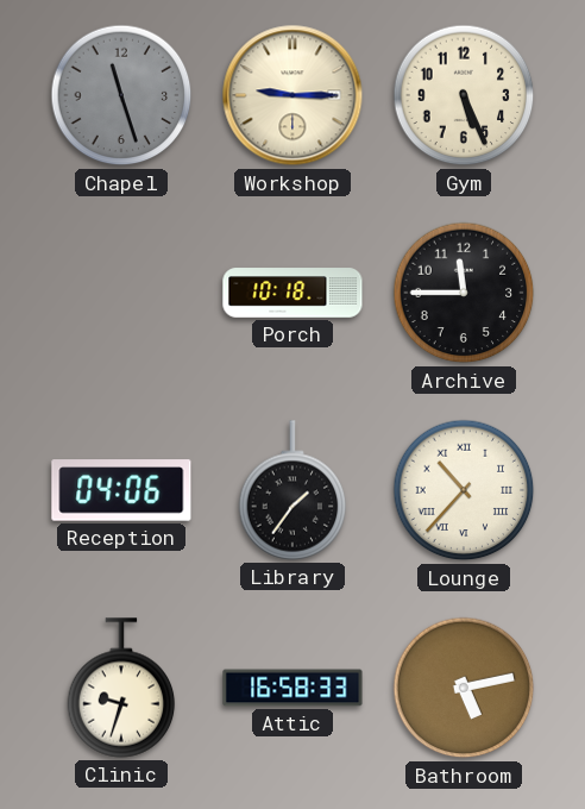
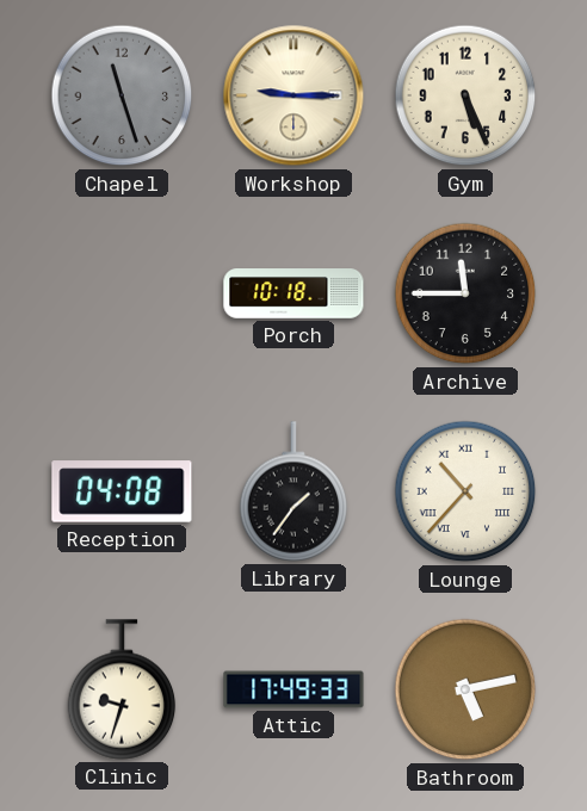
Reception: 04:06 -> 04:08
Attic: 16:58 -> 17:49
